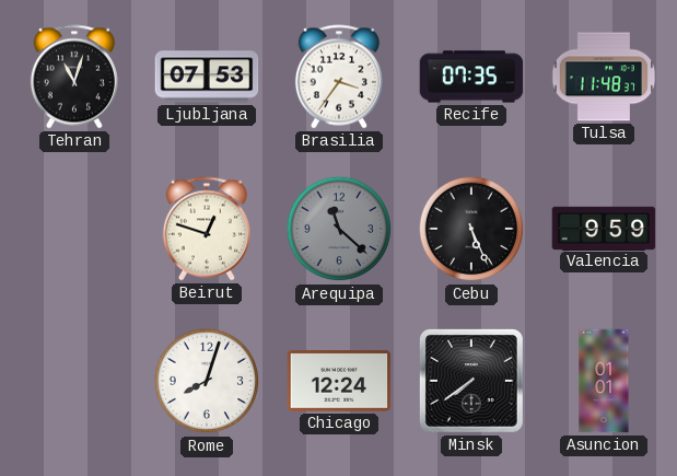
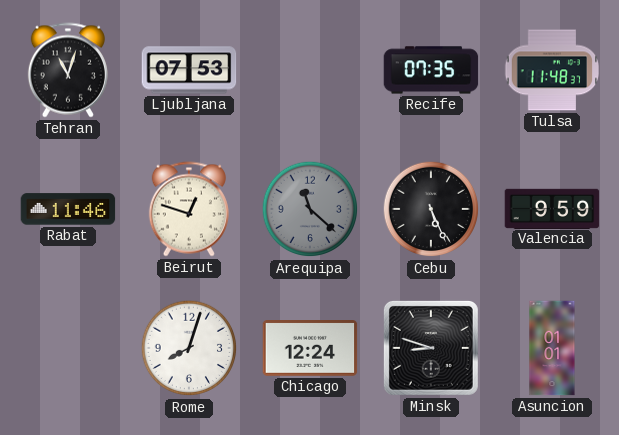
Brasilia: 3:36 -> none
Rabat: none -> 11:46
Minsk: 7:39 -> 8:48
